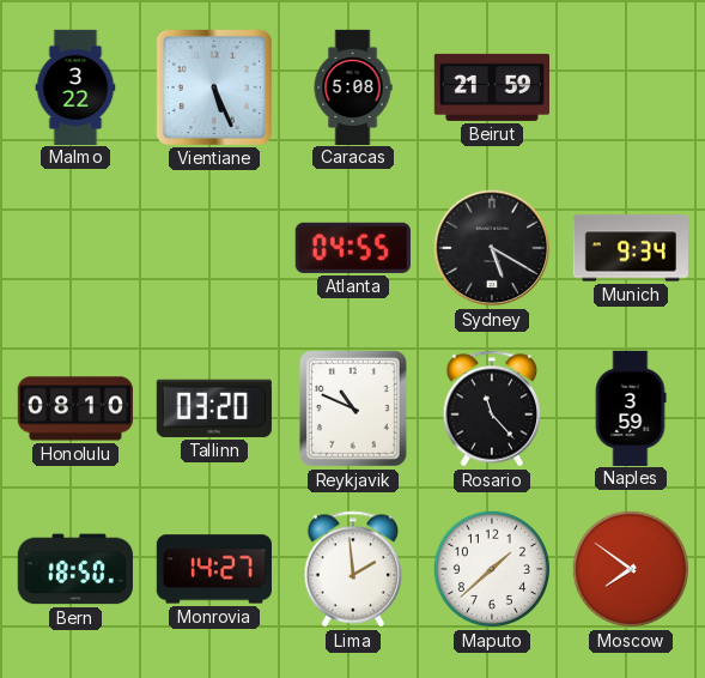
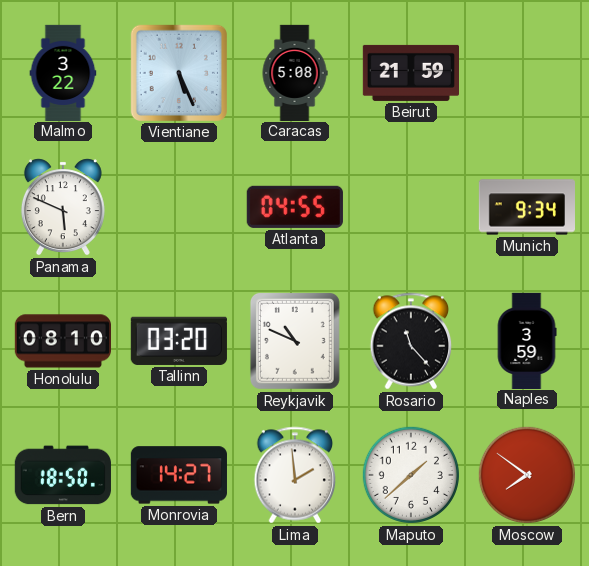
Panama: none -> 5:49
Sydney: 5:20 -> none
